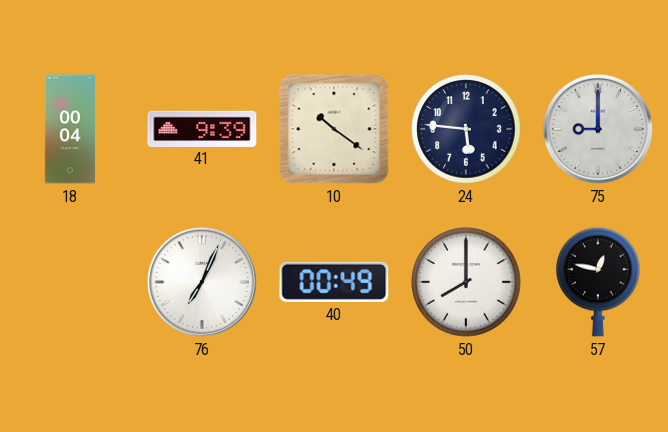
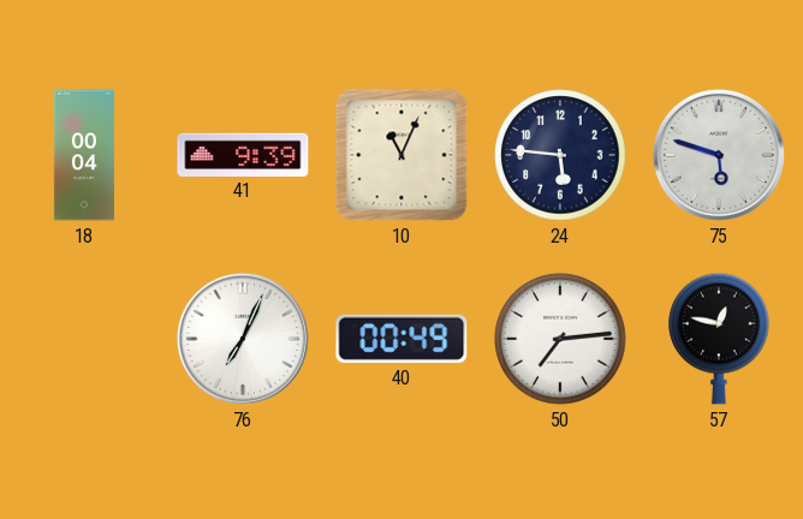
10: 10:21 -> 11:04
75: 9:00 -> 5:48
50: 8:00 -> 7:14
